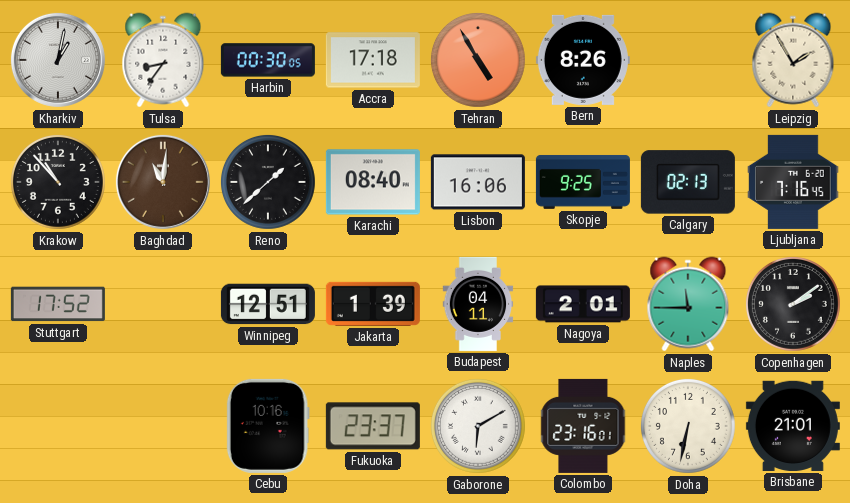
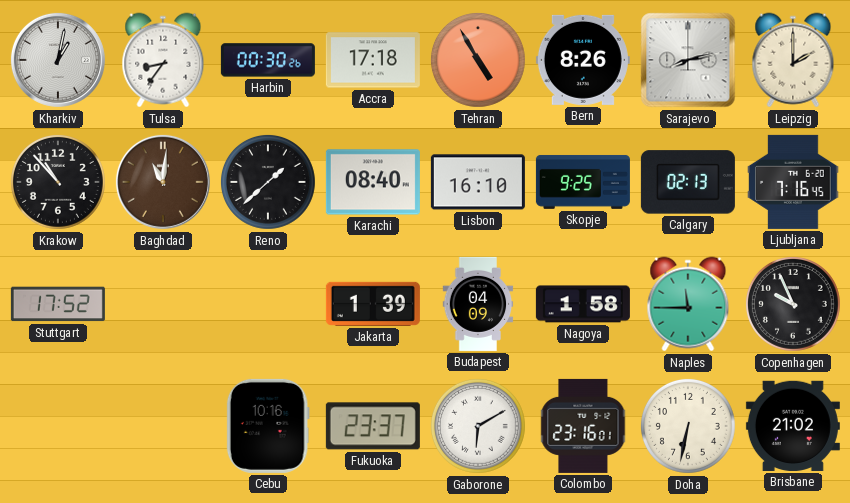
Harbin: 00:30:05 -> 00:30:26
Sarajevo: none -> 8:13
Leipzig: 1:55 -> 2:00
Lisbon: 16:06 -> 16:10
Winnipeg: 12:51 -> none
Budapest: 04:11 -> 04:09
Nagoya: 2:01 -> 1:58
Copenhagen: 2:09 -> 9:56
Brisbane: 21:01 -> 21:02
